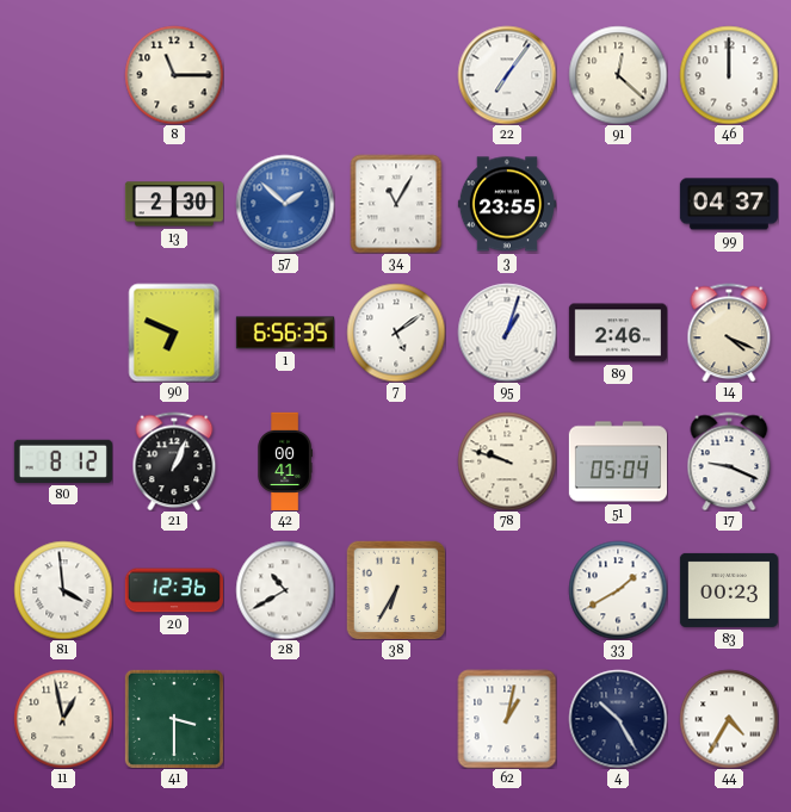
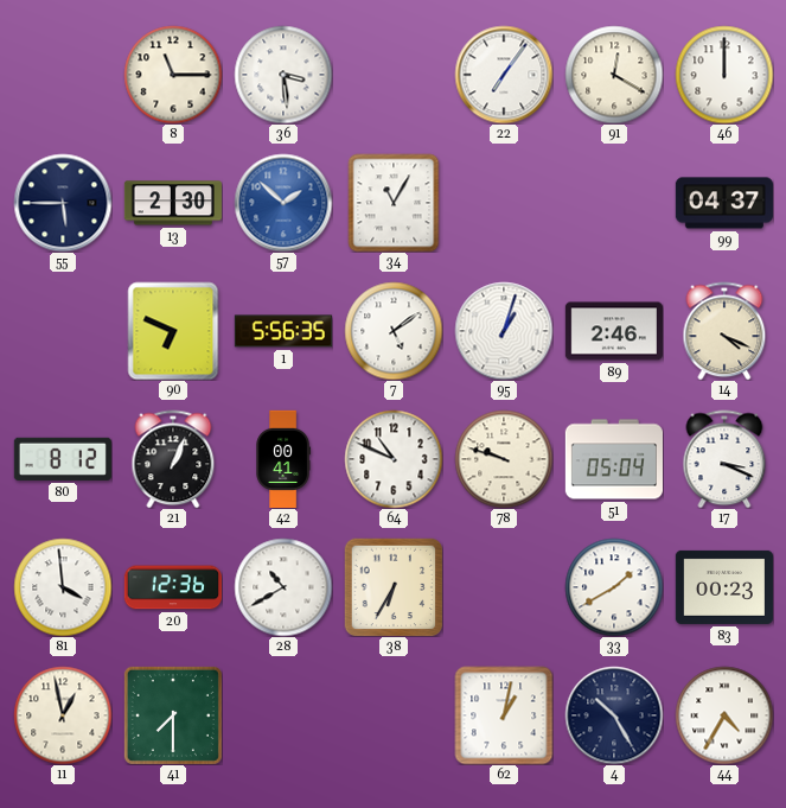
36: none -> 3:29
91: 12:22 -> 12:20
55: none -> 5:45
3: 23:55 -> none
1: 6:56 -> 5:56
64: none -> 10:49
17: 9:19 -> 3:19
41: 3:30 -> 7:30
